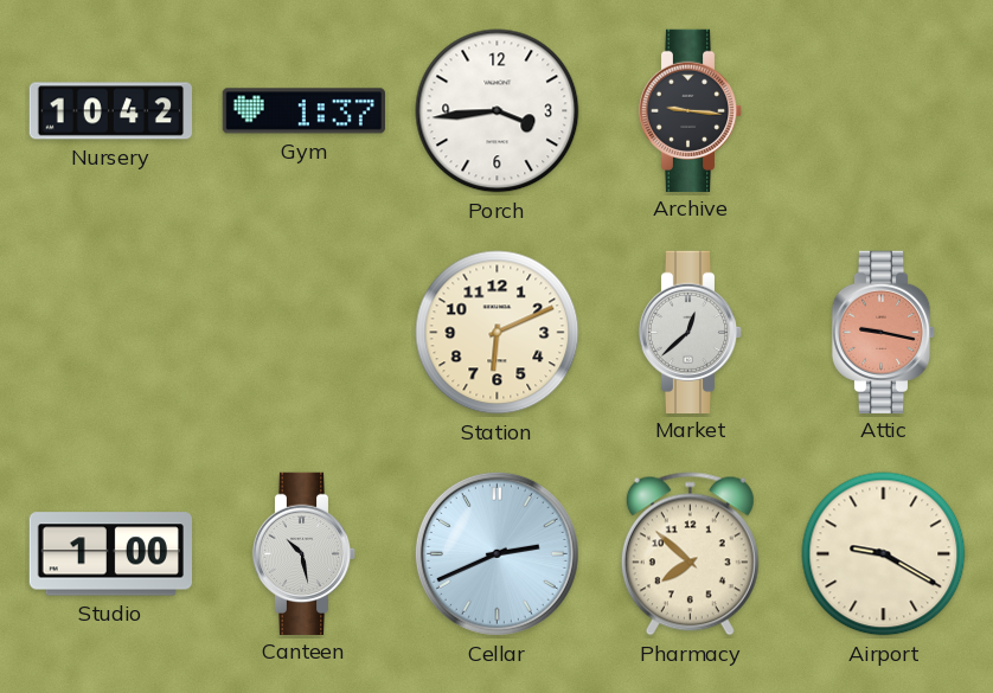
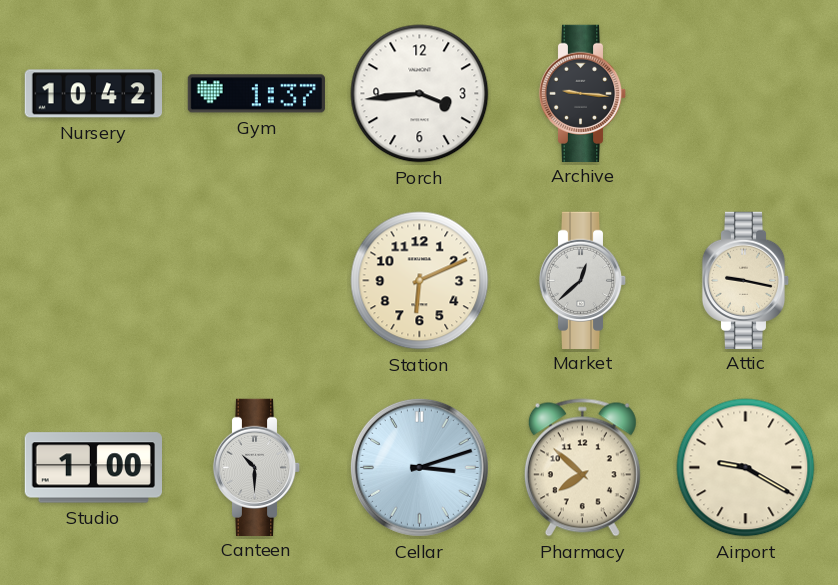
Attic dial: salmon -> cream
Canteen: 10:28 -> 10:30
Cellar: 2:41 -> 3:12
